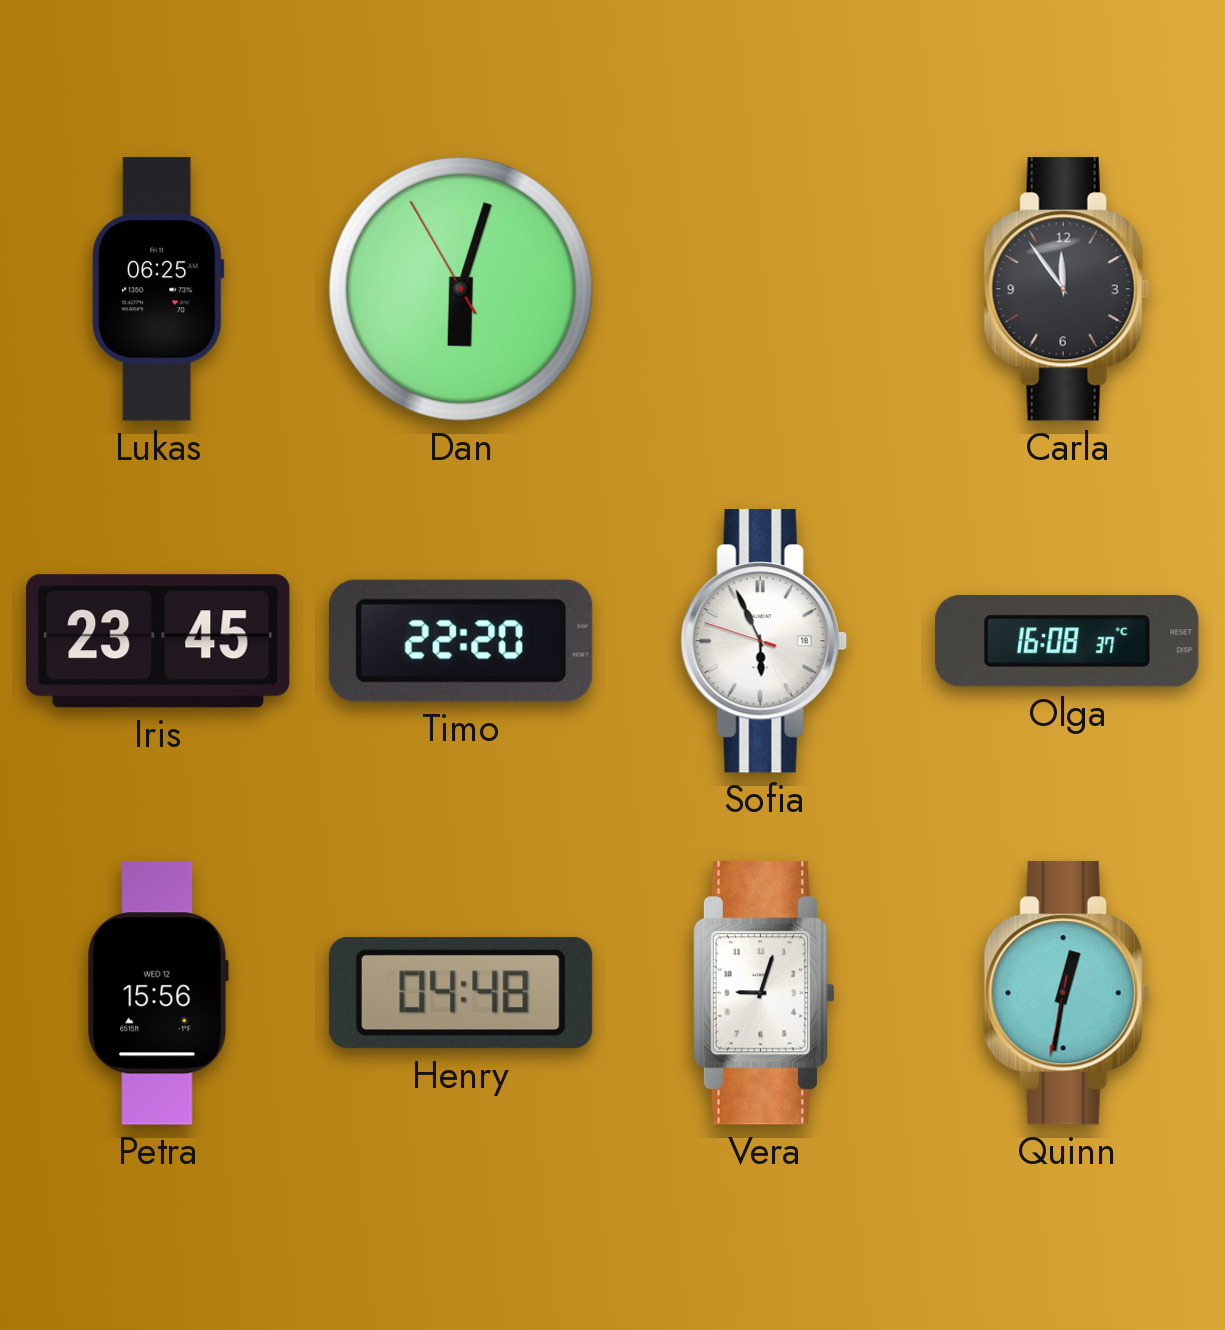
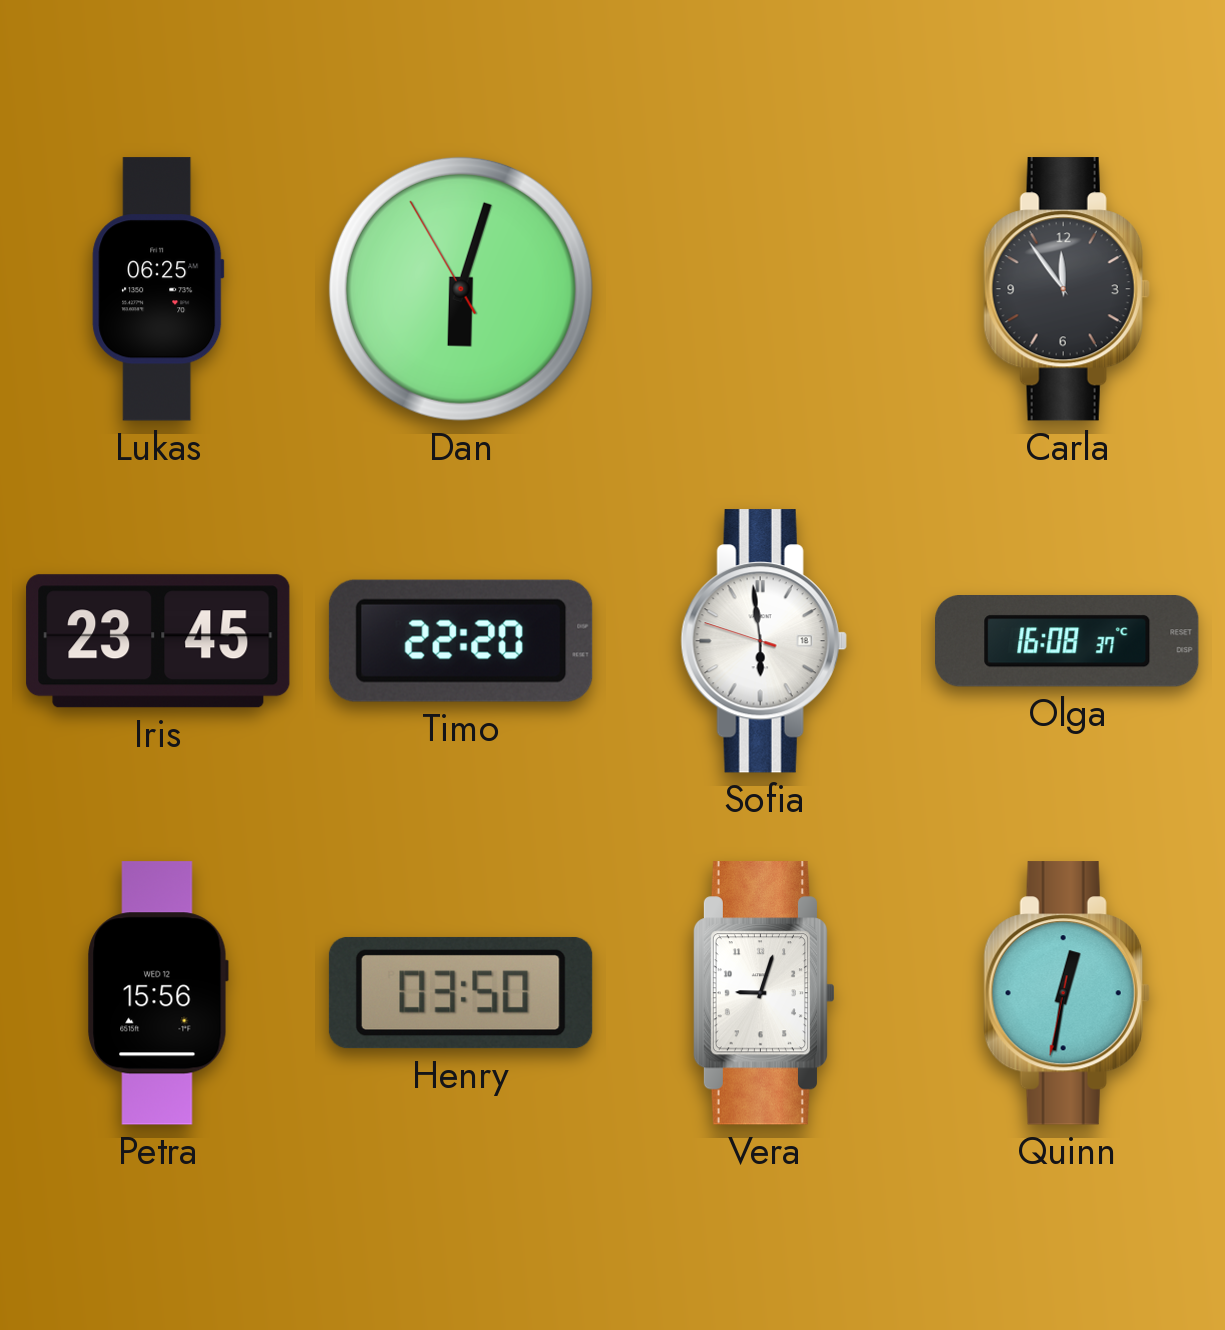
Sofia: 5:55 -> 5:58
Henry: 04:48 -> 03:50
